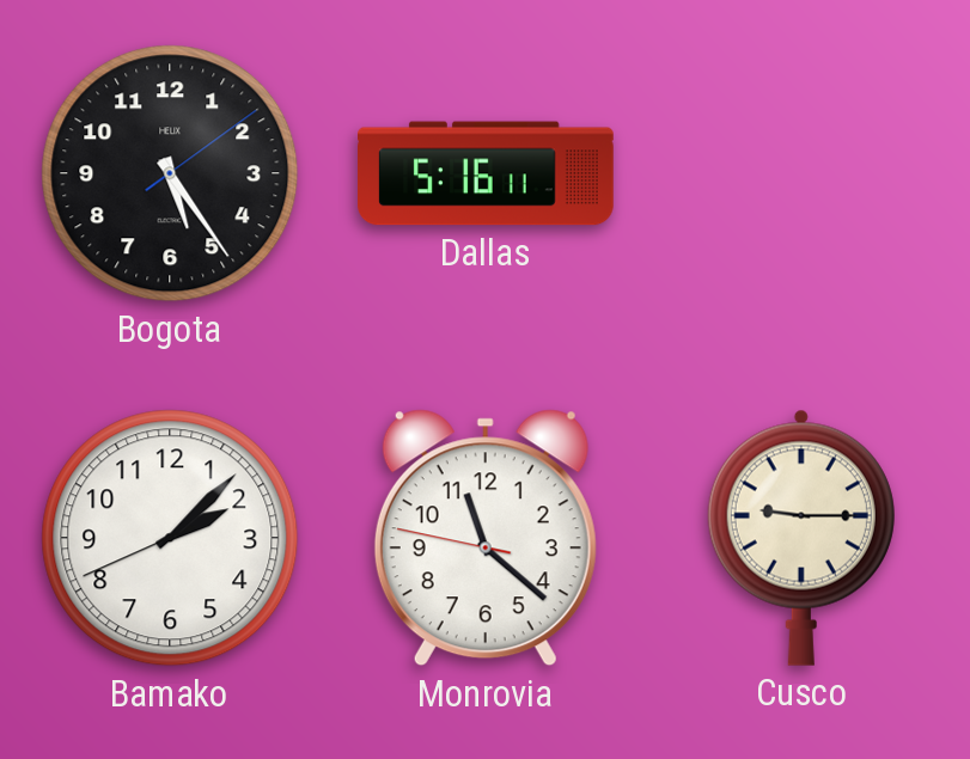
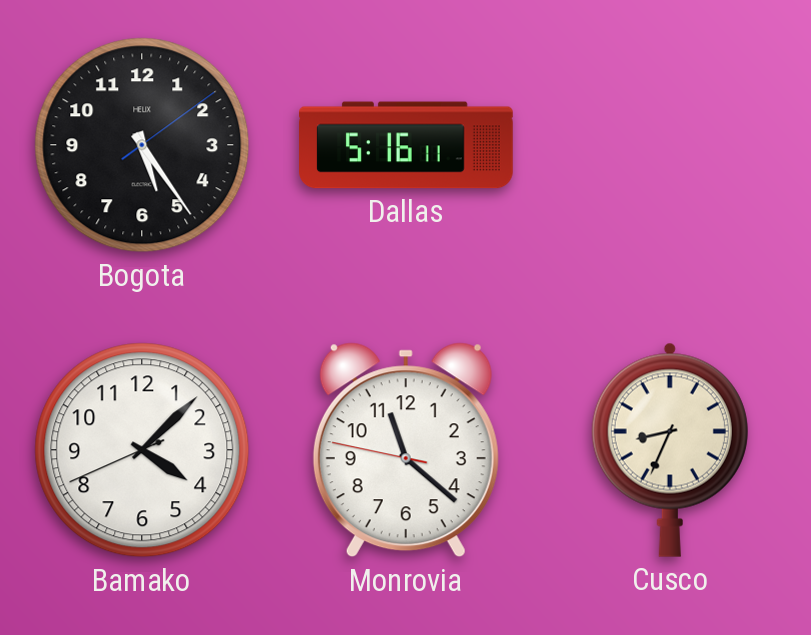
Bamako: 2:07 -> 4:07
Cusco: 9:15 -> 8:34
